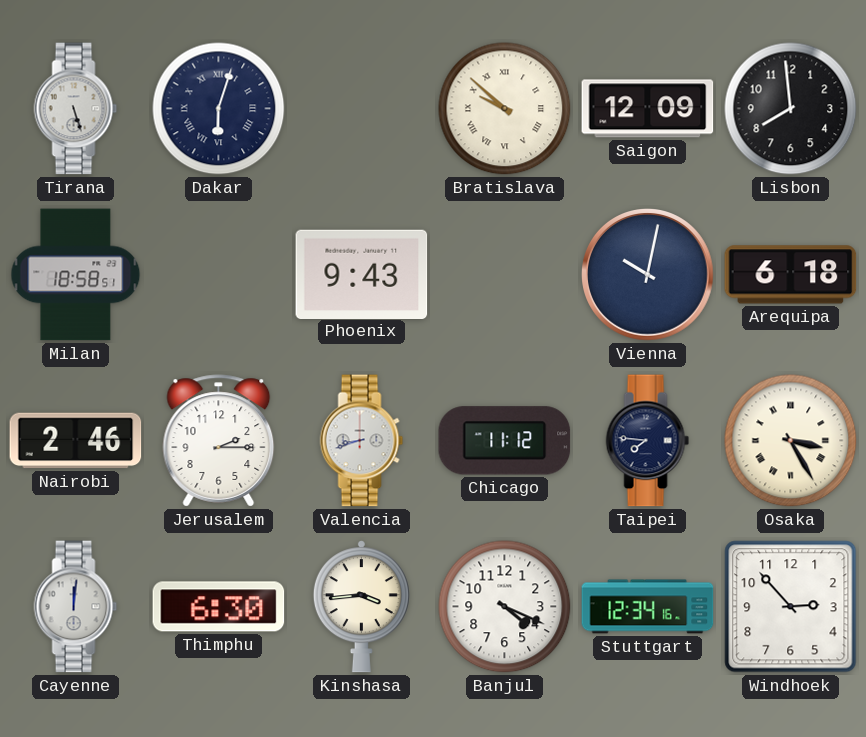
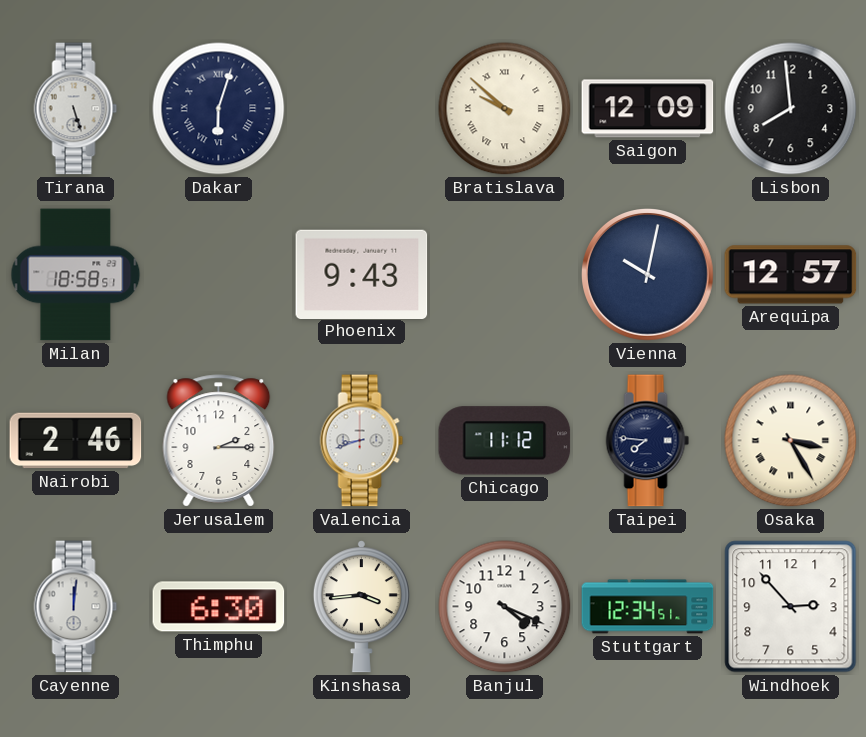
Arequipa: 6:18 -> 12:57
Stuttgart: 12:34:16 -> 12:34:51
